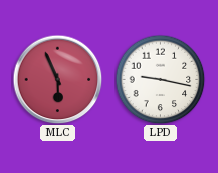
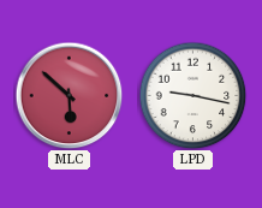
MLC: 5:56 -> 5:52
